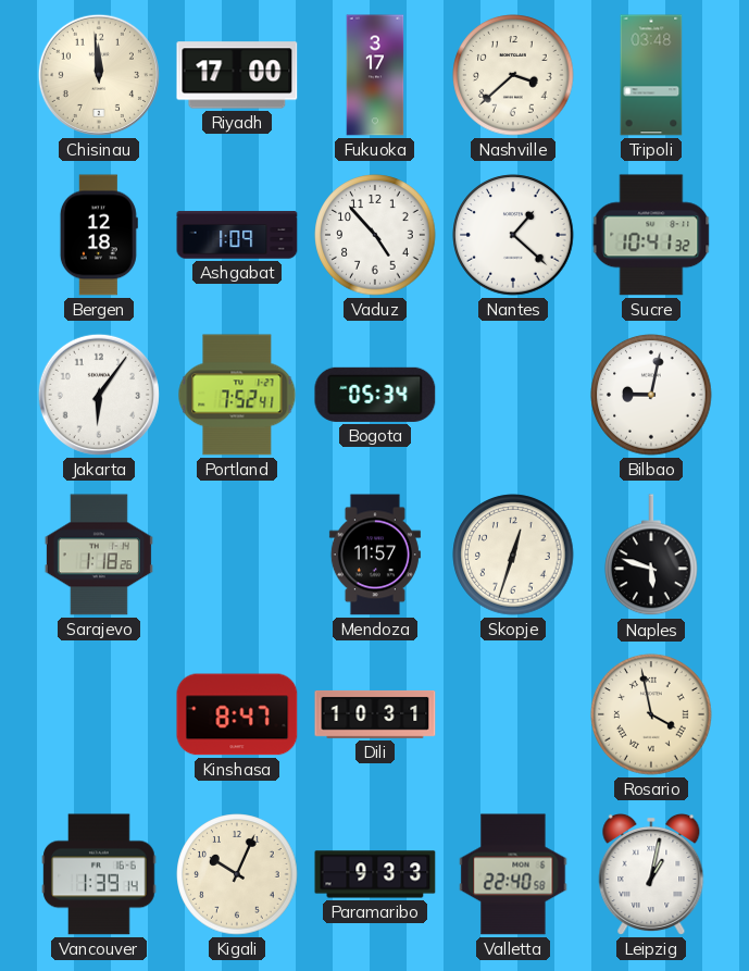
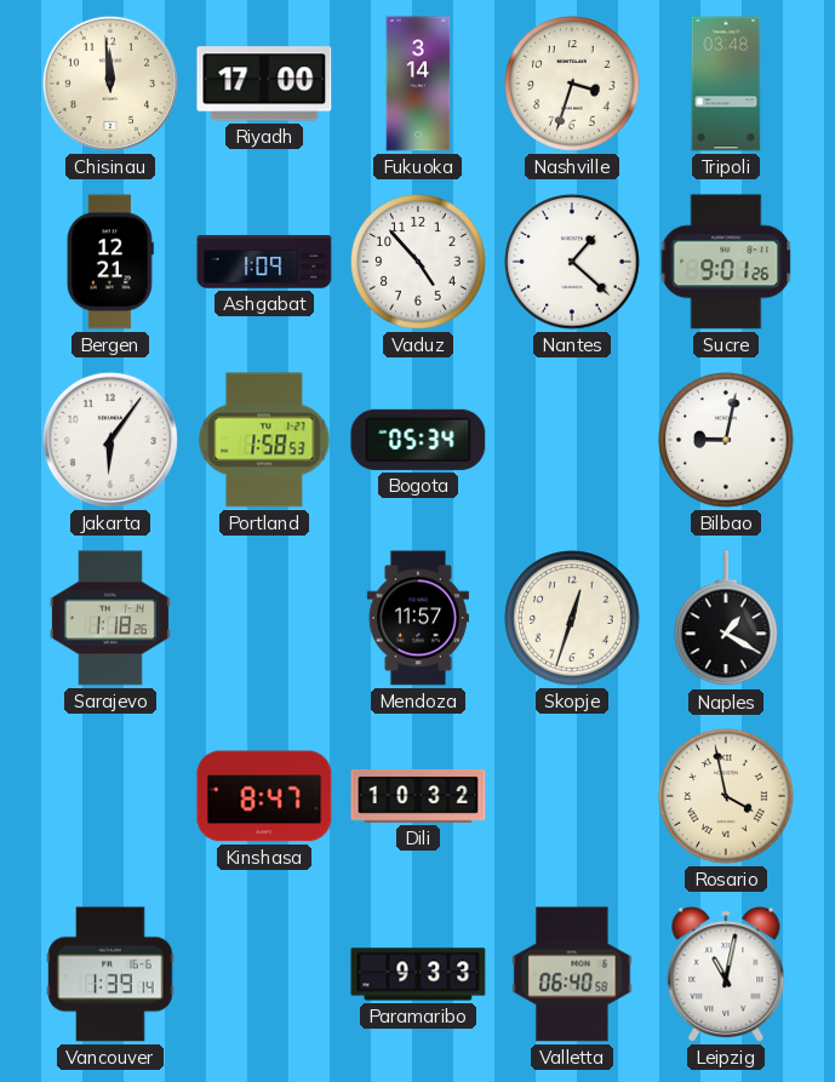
Fukuoka: 3:17 -> 3:14
Nashville: 3:38 -> 3:33
Bergen: 12:18 -> 12:21
Sucre: 10:41 -> 9:01
Portland: 7:52 -> 1:58
Naples: 5:48 -> 1:20
Dili: 10:31 -> 10:32
Kigali: 10:04 -> none
Valletta: 22:40 -> 06:40
Leipzig: 1:02 -> 11:02
